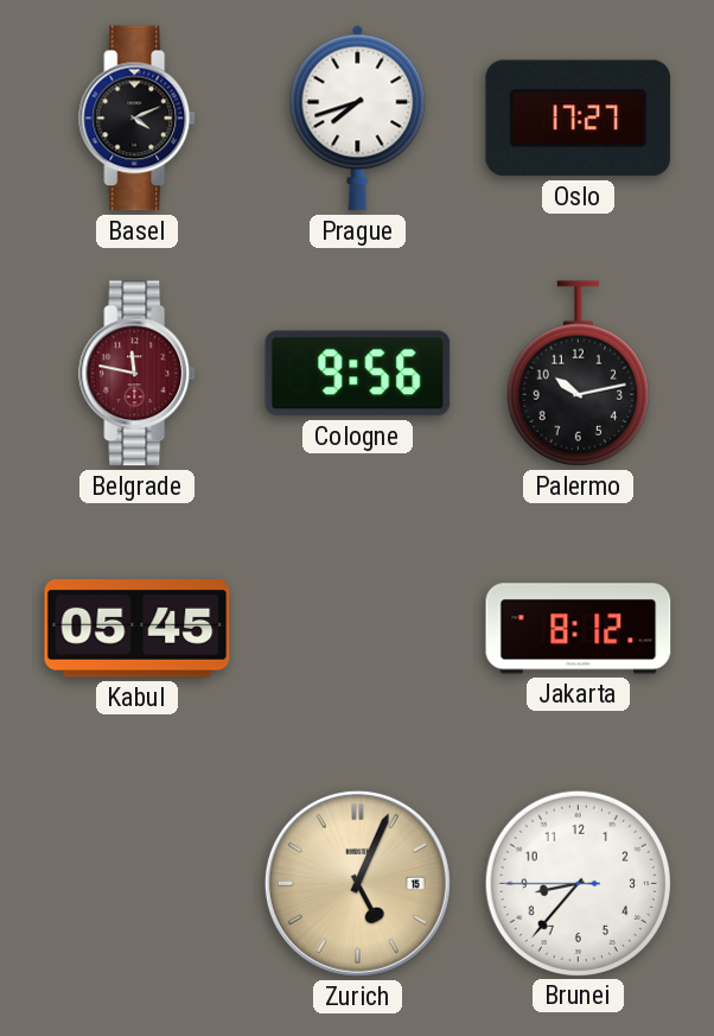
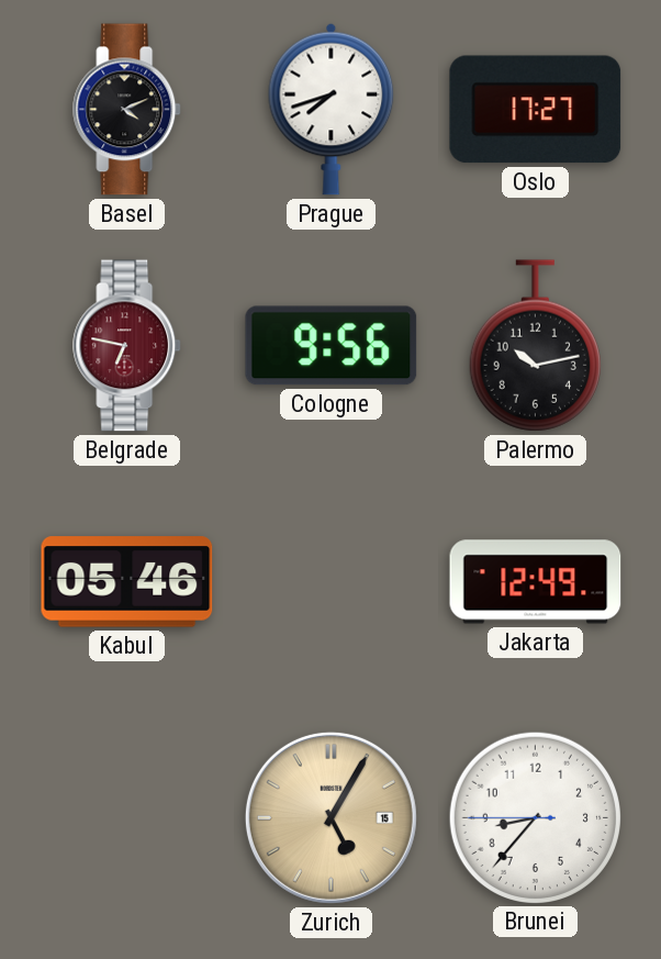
Belgrade: 11:47 -> 6:47
Kabul: 05:45 -> 05:46
Jakarta: 8:12 -> 12:49
Zurich: 5:04 -> 5:05
